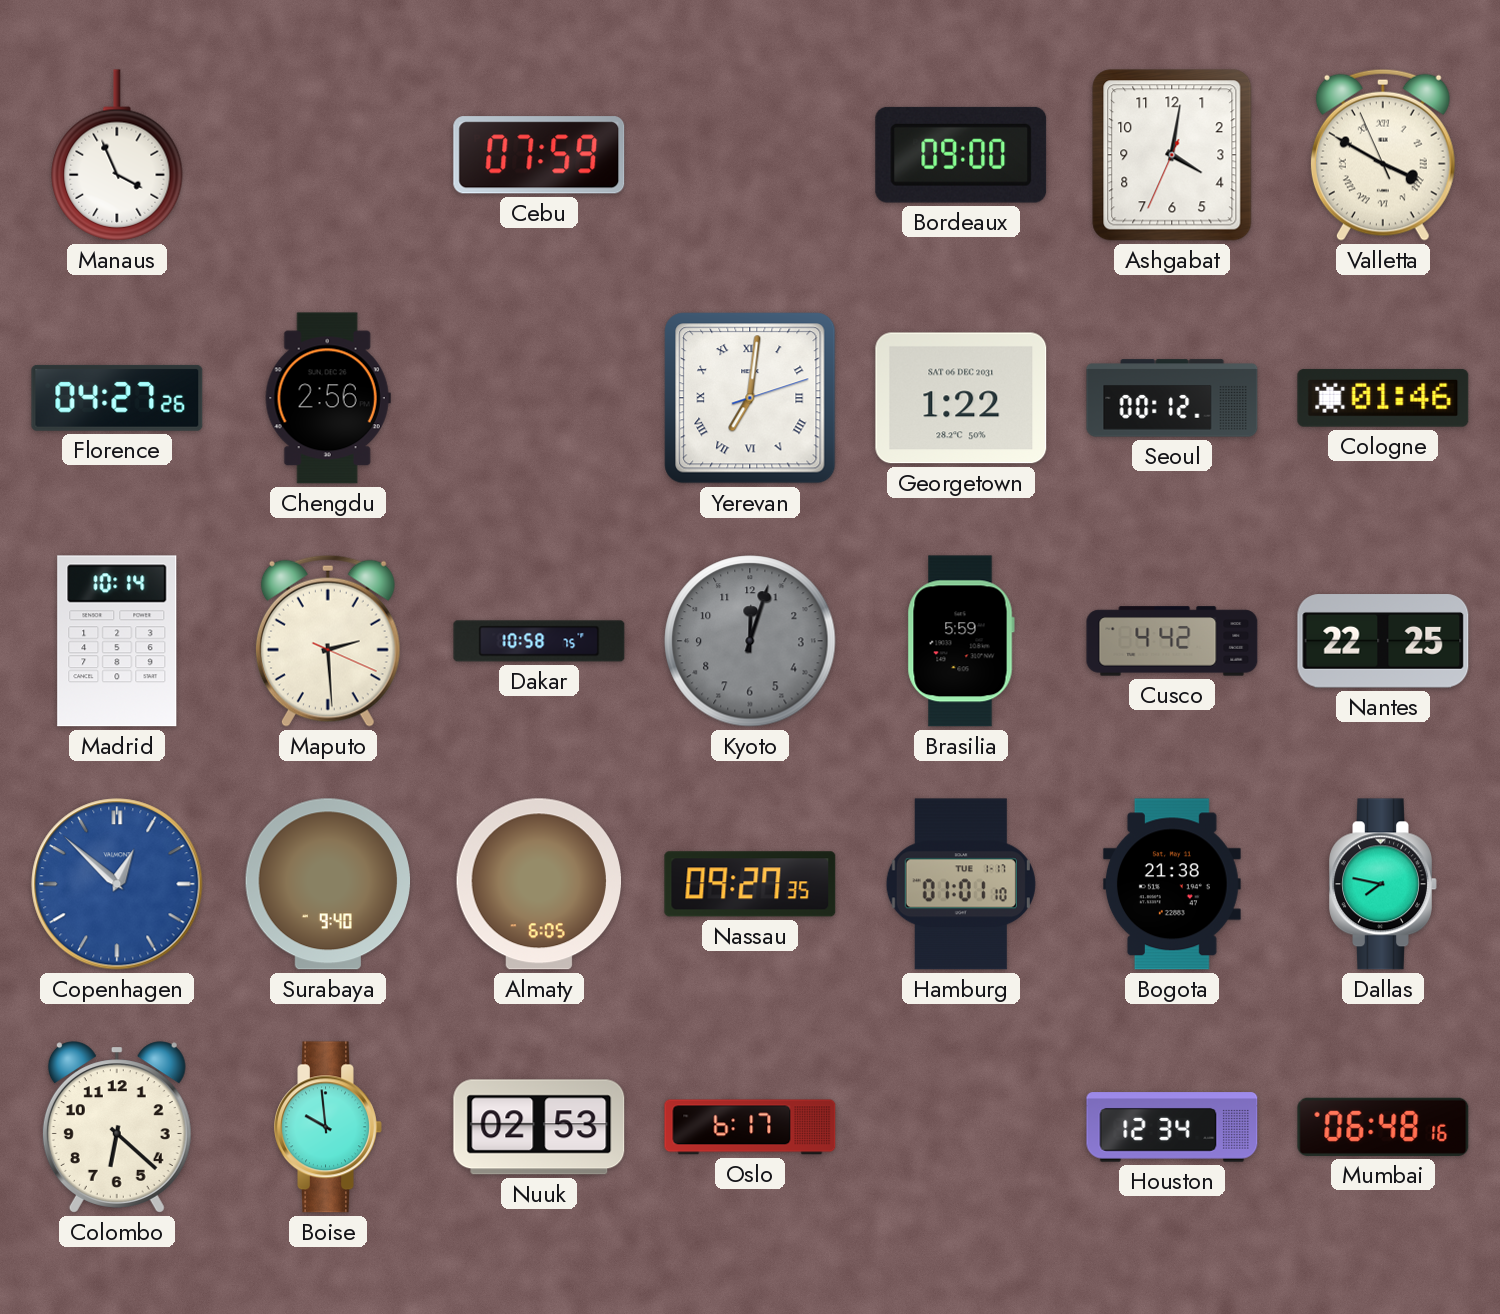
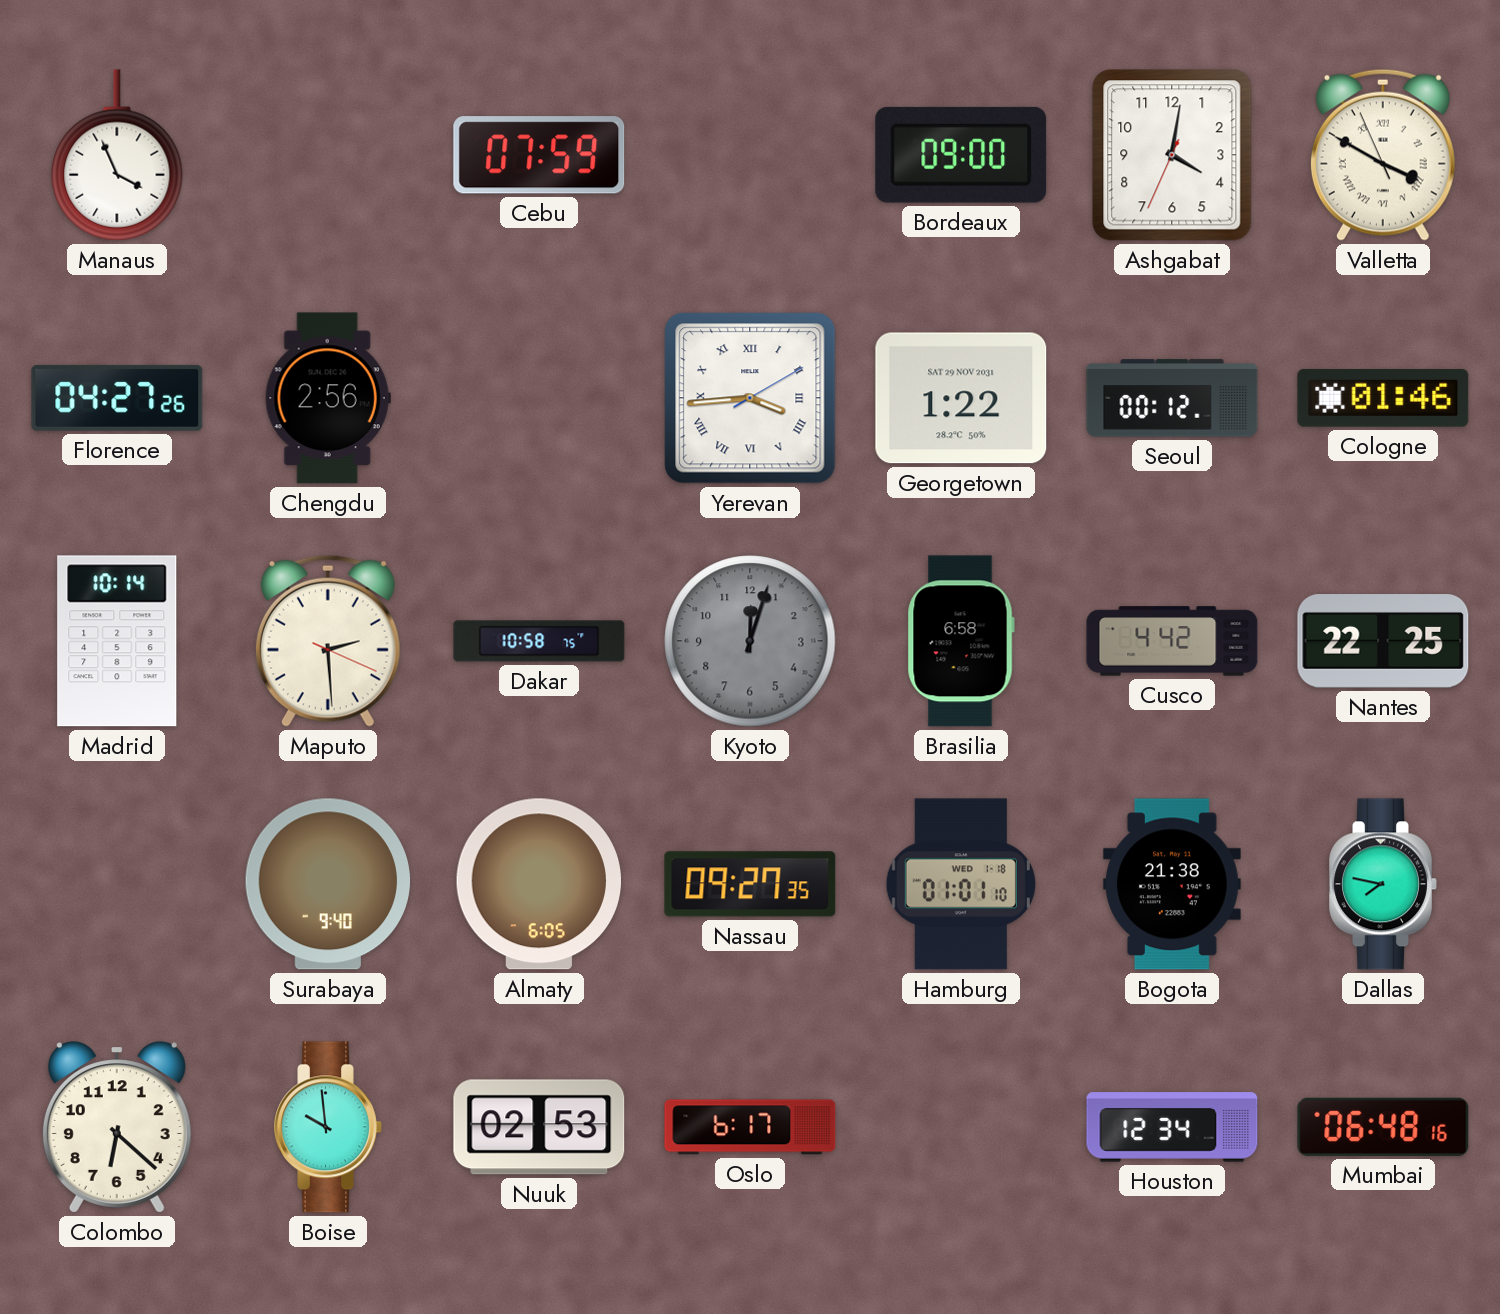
Yerevan: 7:01 -> 3:44
Georgetown date: SAT 06 DEC 2031 -> SAT 29 NOV 2031
Brasilia: 5:59 -> 6:58
Copenhagen: 12:52 -> none
Hamburg date: TUE 1-17 -> WED 1-18
